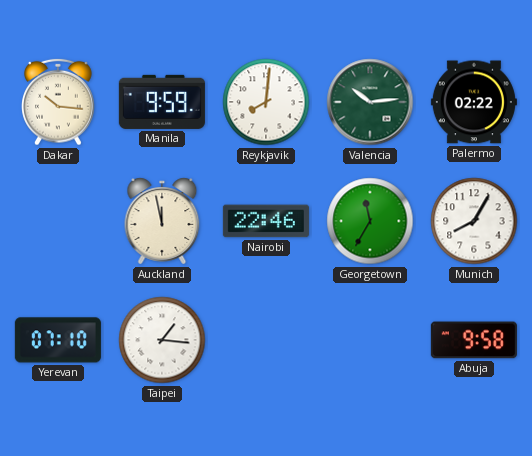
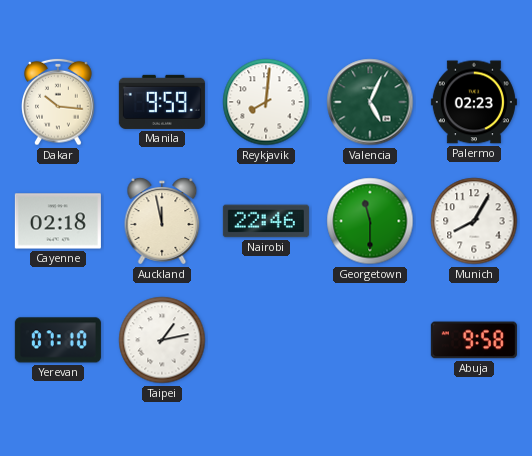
Valencia: 10:14 -> 5:04
Palermo: 02:22 -> 02:23
Cayenne: none -> 02:18
Georgetown: 11:35 -> 11:30
Taipei: 1:16 -> 1:13
